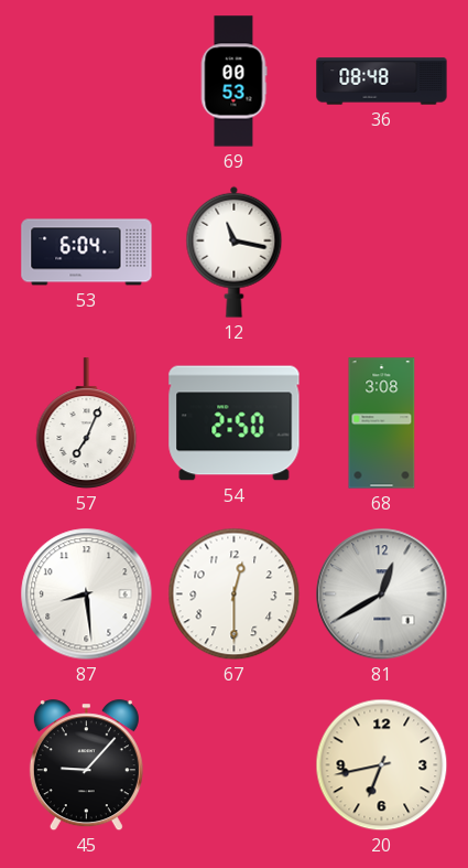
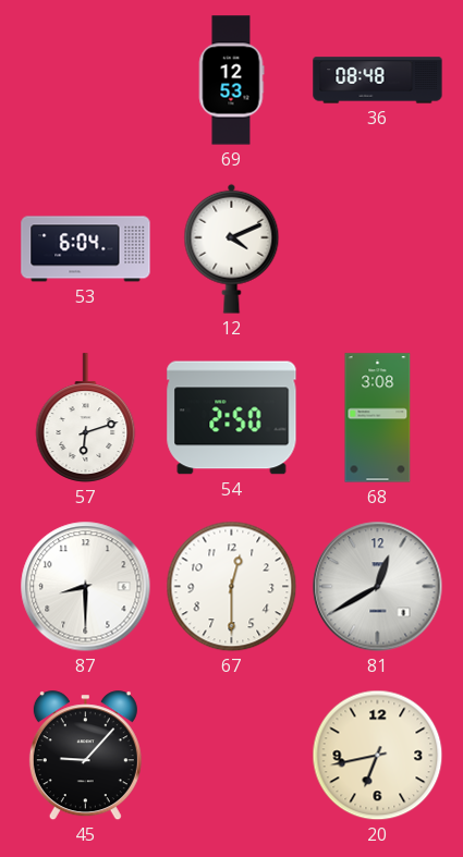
69: 00:53 -> 12:53
12: 11:17 -> 4:11
57: 7:04 -> 6:12
87: 8:29 -> 8:30
